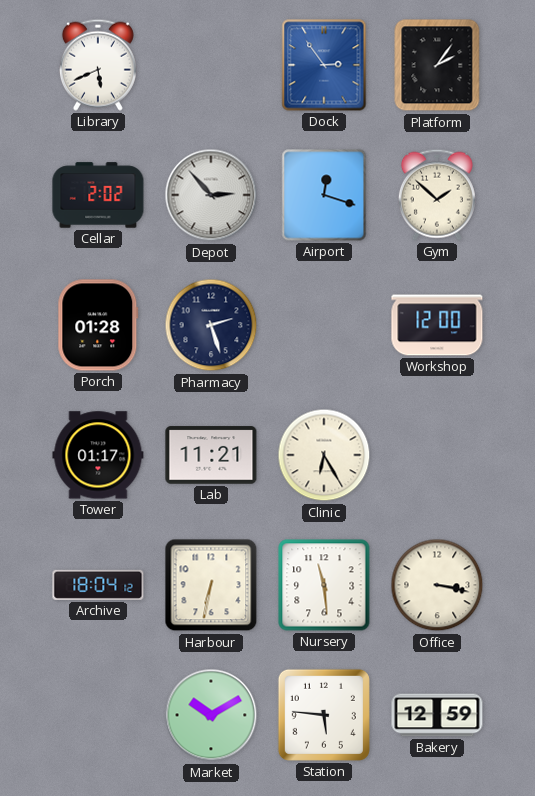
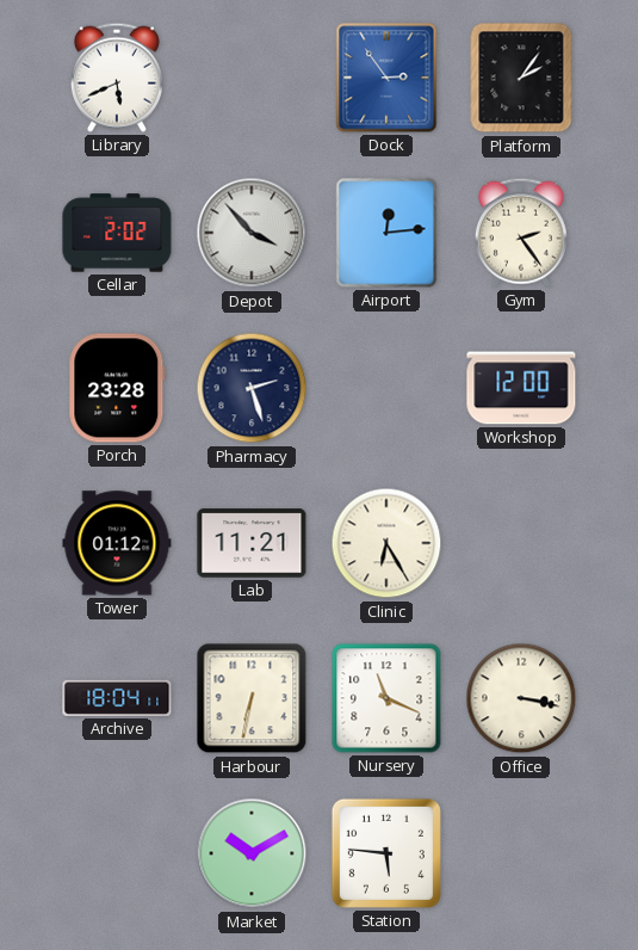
Depot: 2:53 -> 3:53
Airport: 12:18 -> 12:14
Gym: 1:52 -> 2:24
Porch: 01:28 -> 23:28
Tower: 01:17 -> 01:12
Archive: 18:04:12 -> 18:04:11
Nursery: 11:29 -> 11:19
Bakery: 12:59 -> none
